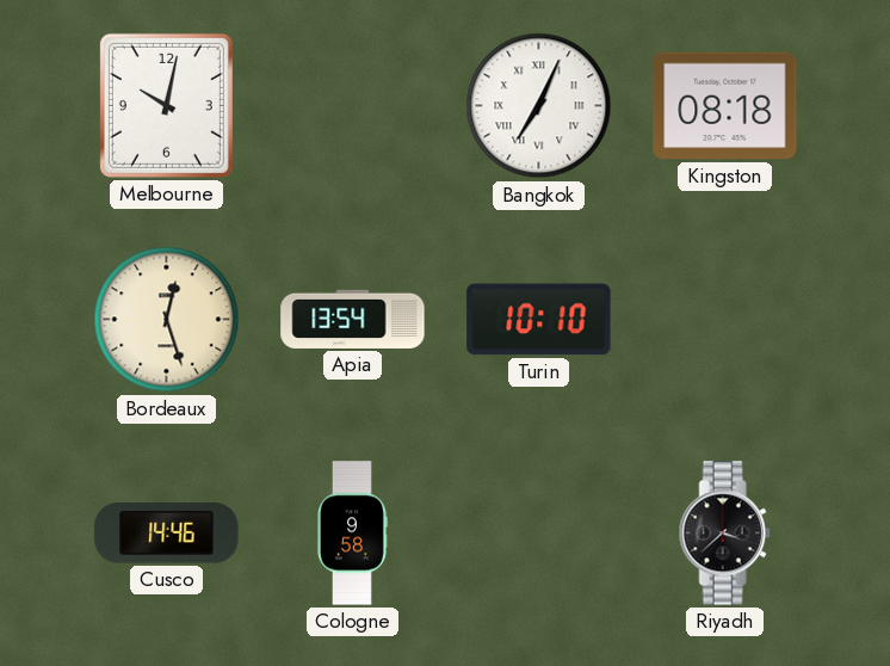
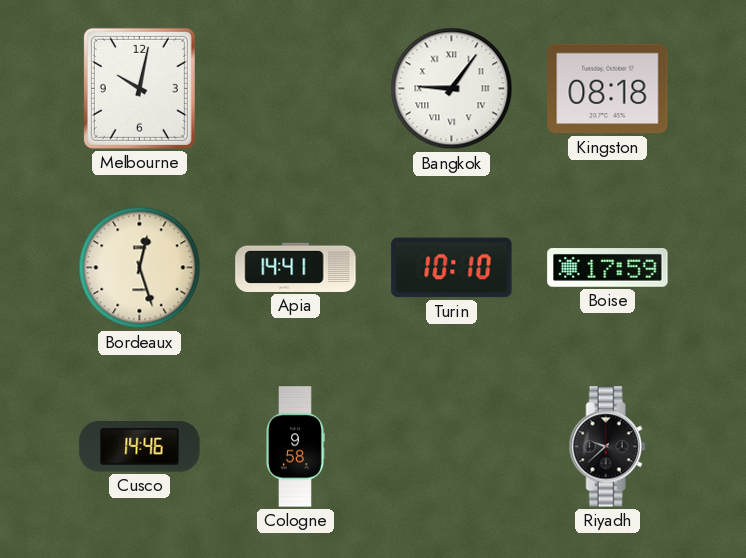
Bangkok: 7:04 -> 9:06
Apia: 13:54 -> 14:41
Boise: none -> 17:59
Riyadh: 3:38 -> 9:38
